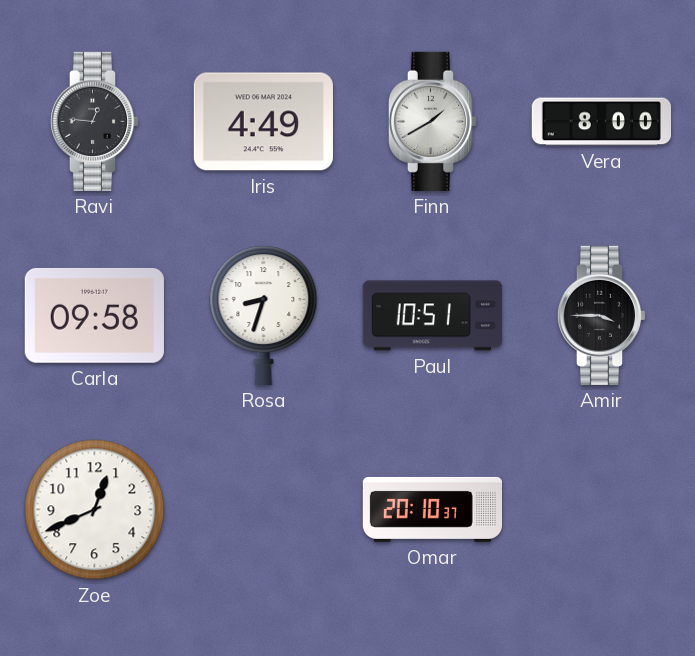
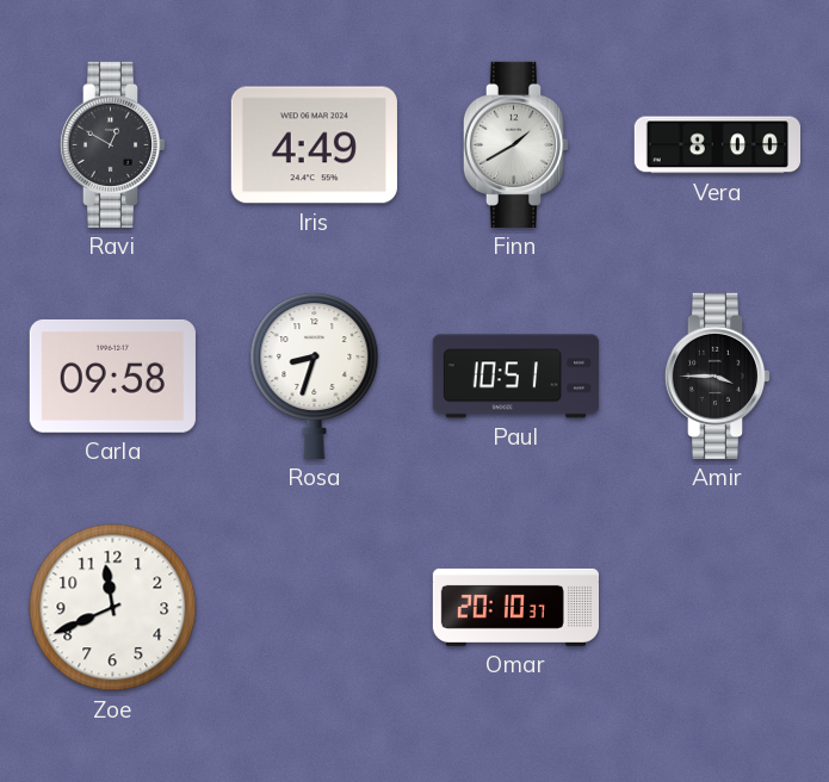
Ravi: 12:46 -> 12:50
Zoe: 12:41 -> 11:41
